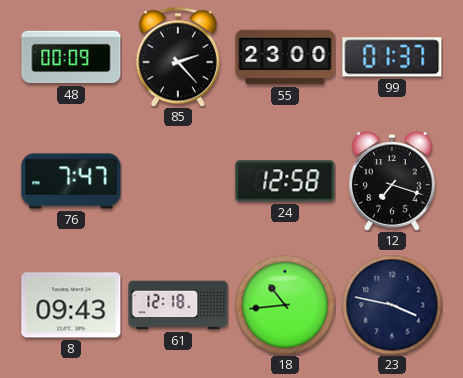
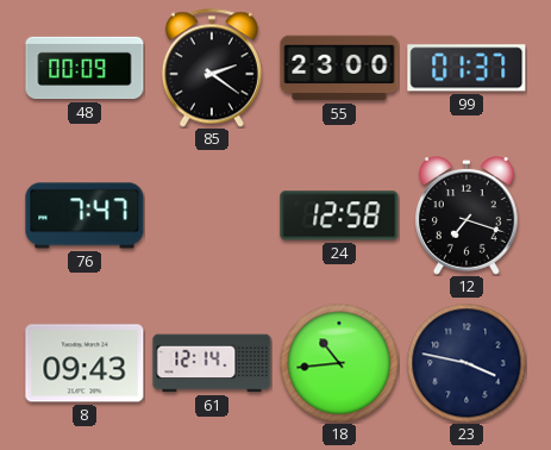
85: 2:23 -> 2:21
61: 12:18 -> 12:14
